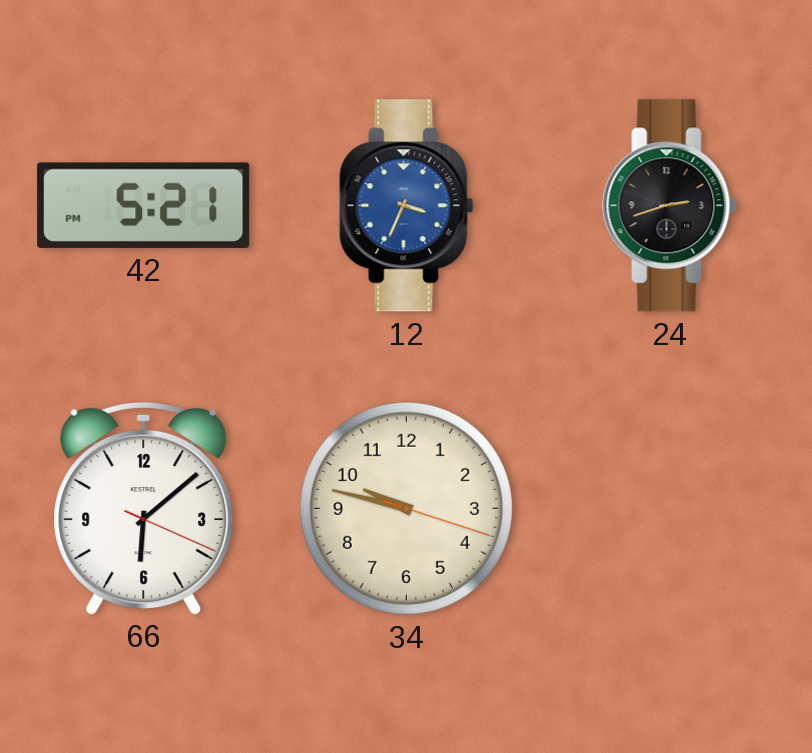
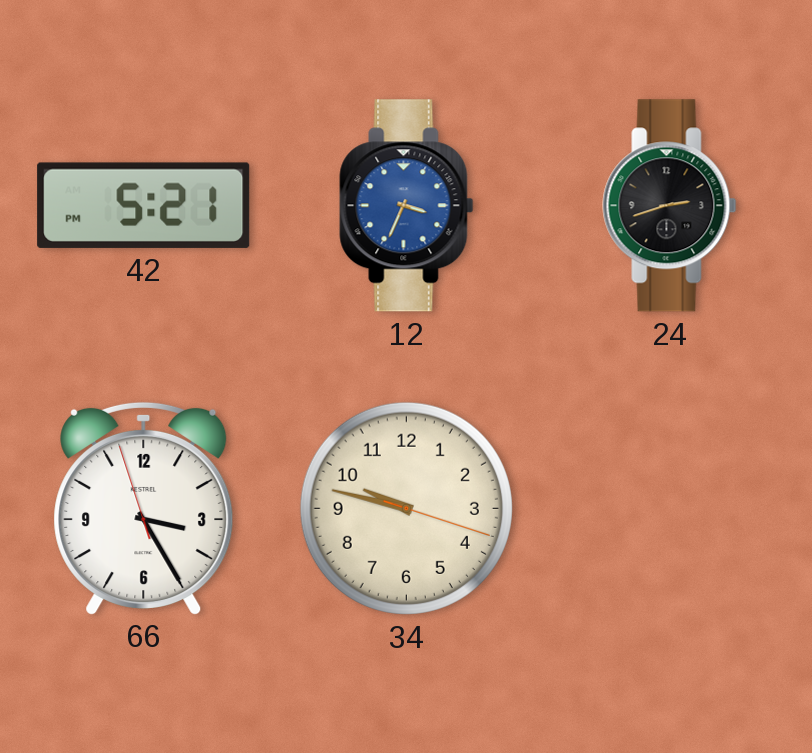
66: 6:08 -> 3:24
